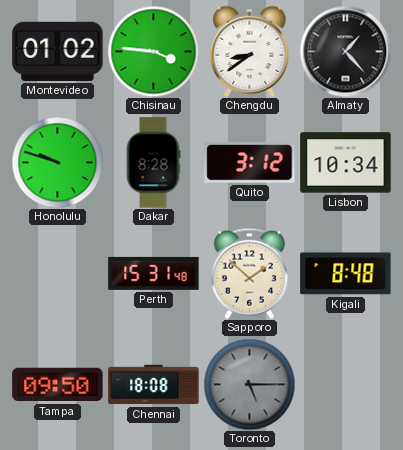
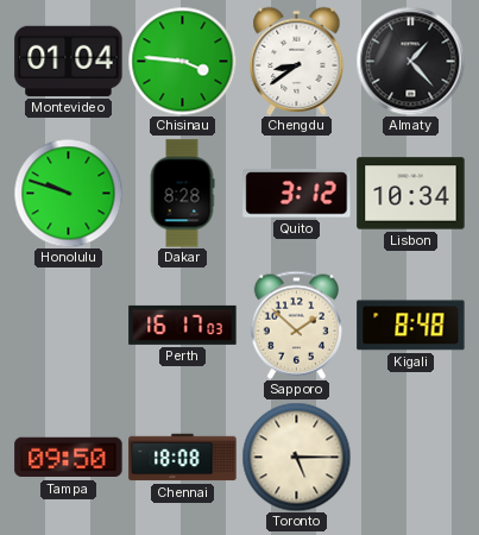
Montevideo: 01:02 -> 01:04
Perth: 15:31 -> 16:17
Toronto dial: grey -> cream
